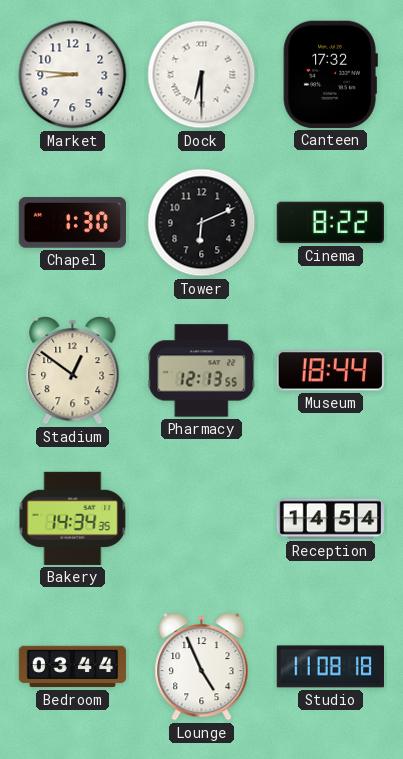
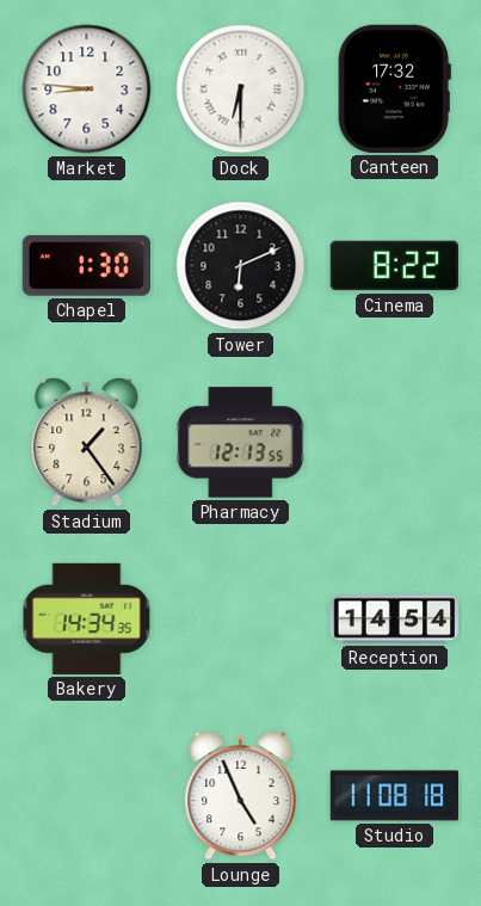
Stadium: 12:51 -> 1:24
Museum: 18:44 -> none
Bedroom: 03:44 -> none
